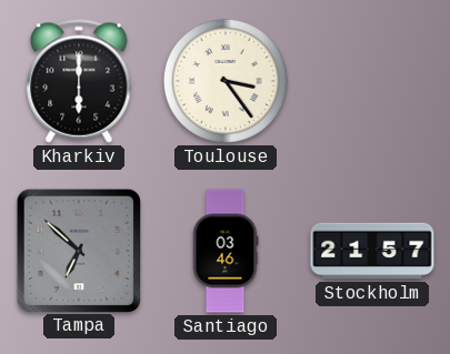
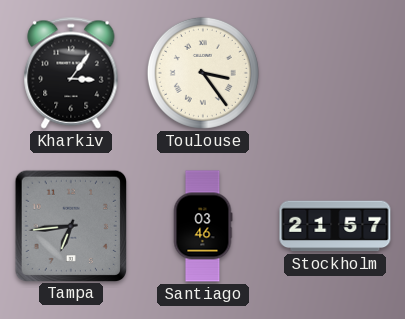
Kharkiv: 6:00 -> 3:06
Tampa: 6:52 -> 6:44
